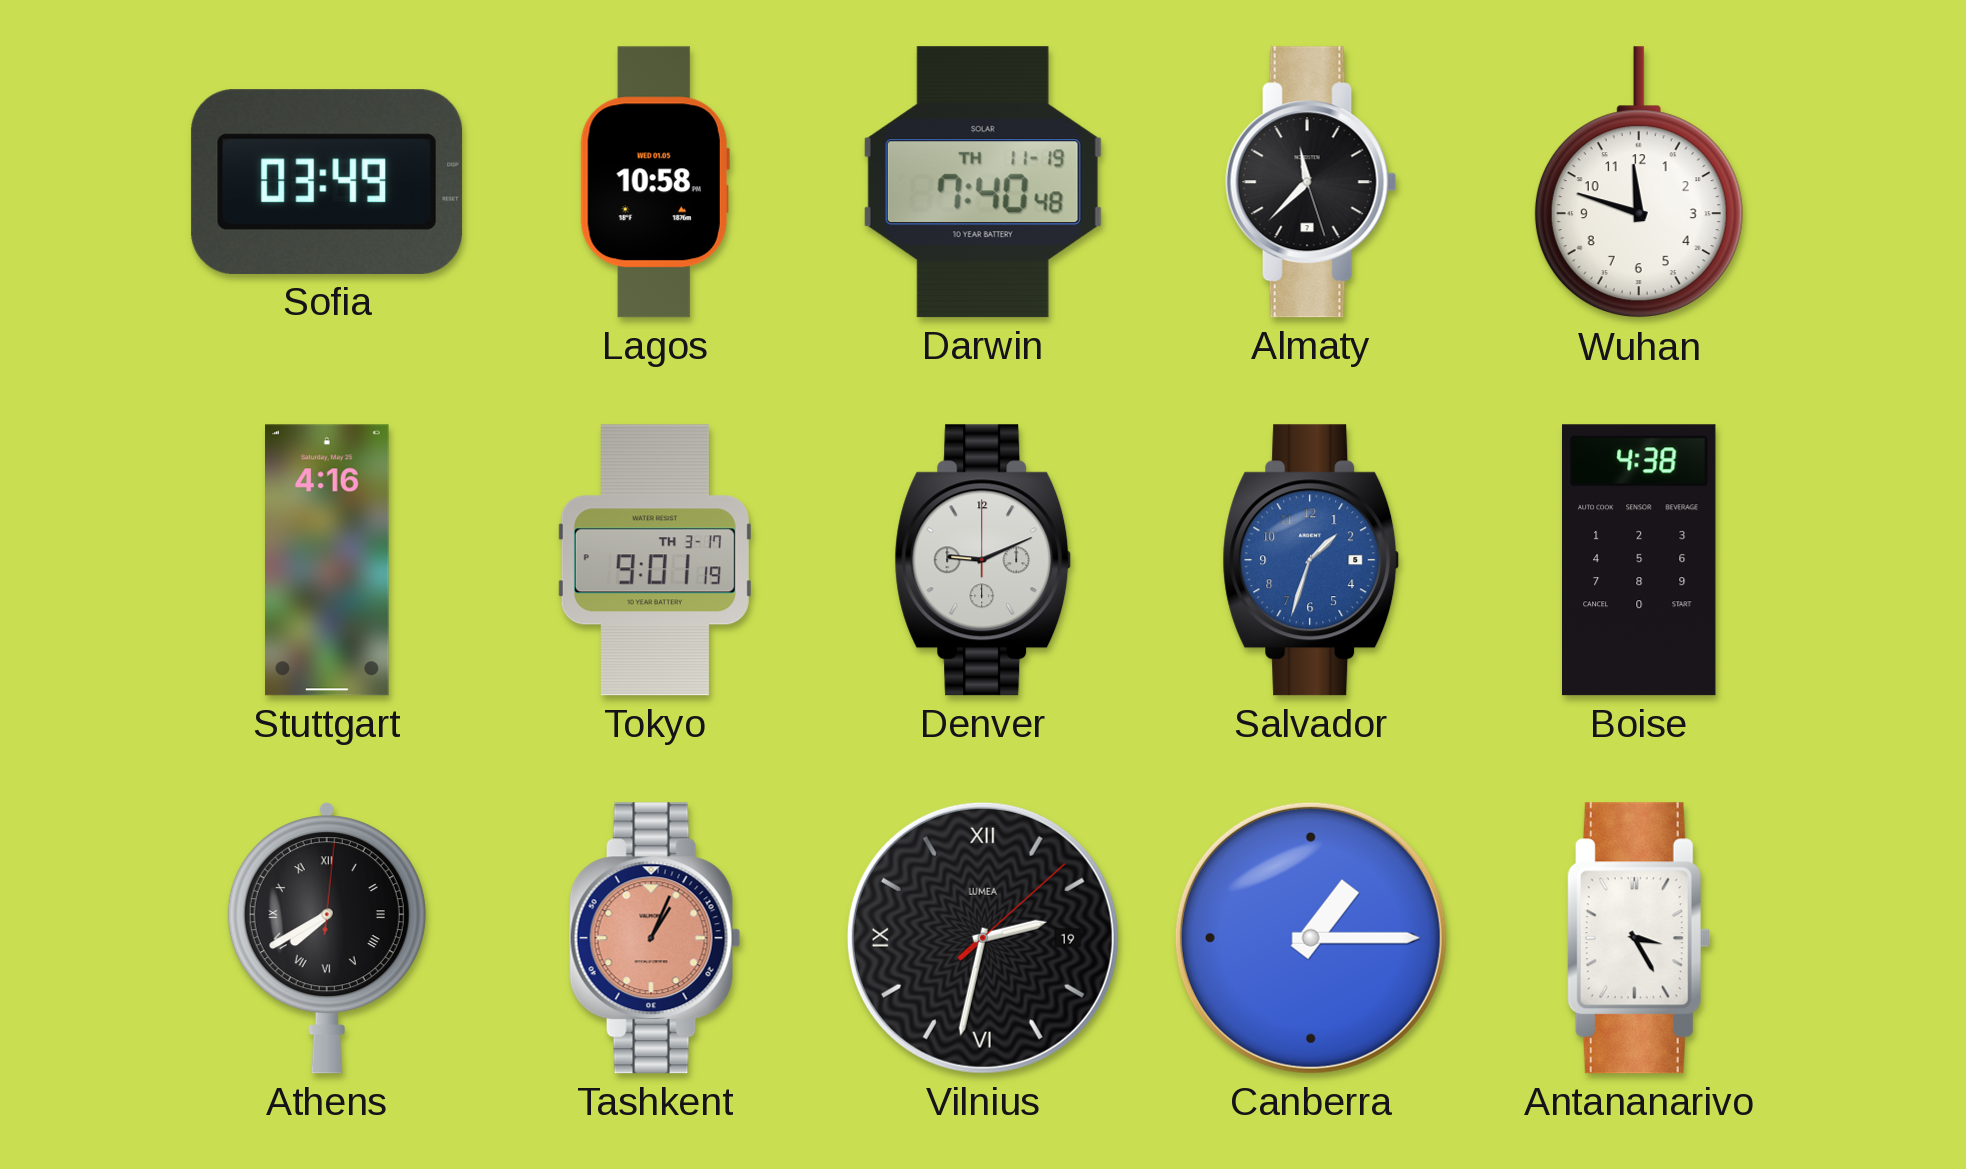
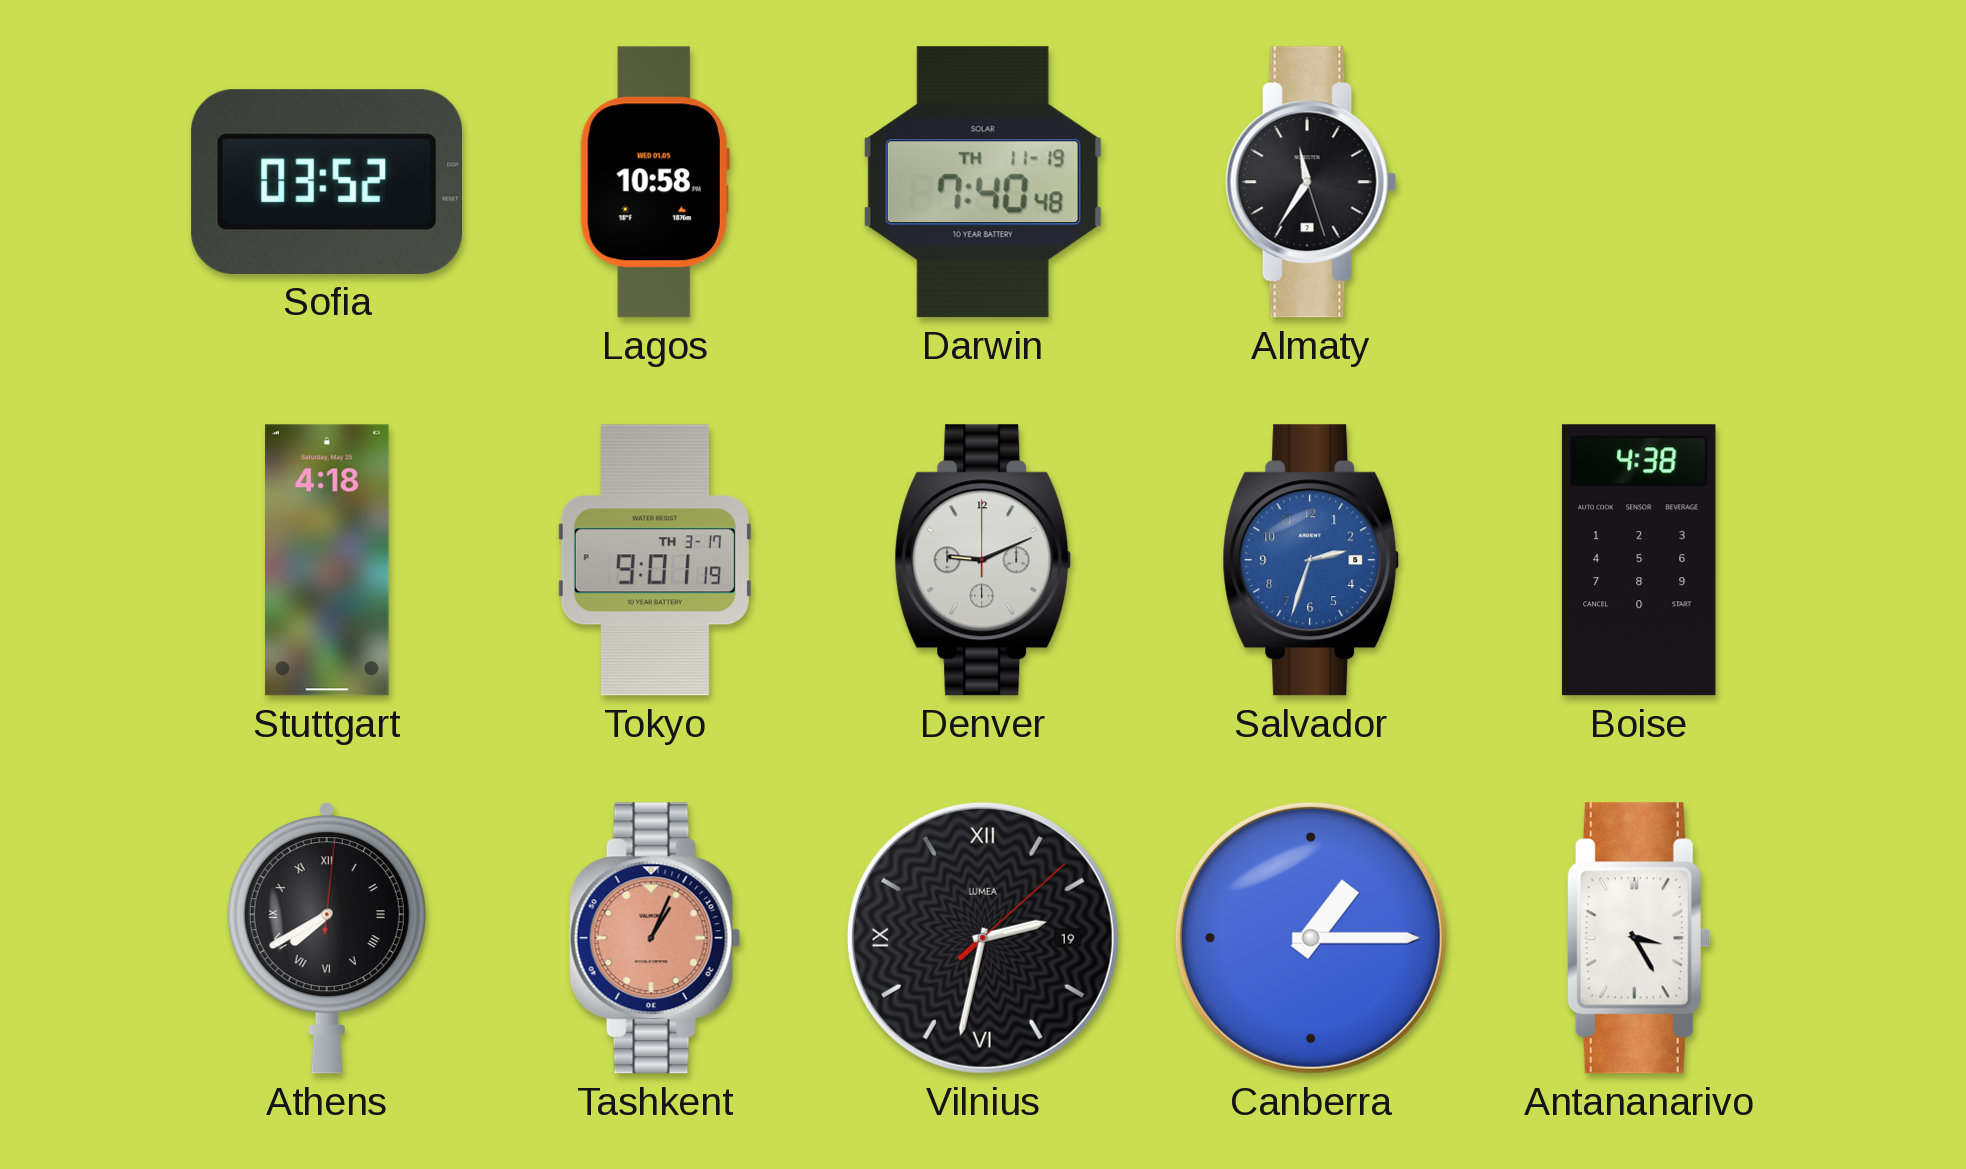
Sofia: 03:49 -> 03:52
Almaty: 11:37 -> 11:35
Wuhan: 11:48 -> none
Stuttgart: 4:16 -> 4:18
Salvador: 1:33 -> 2:33
